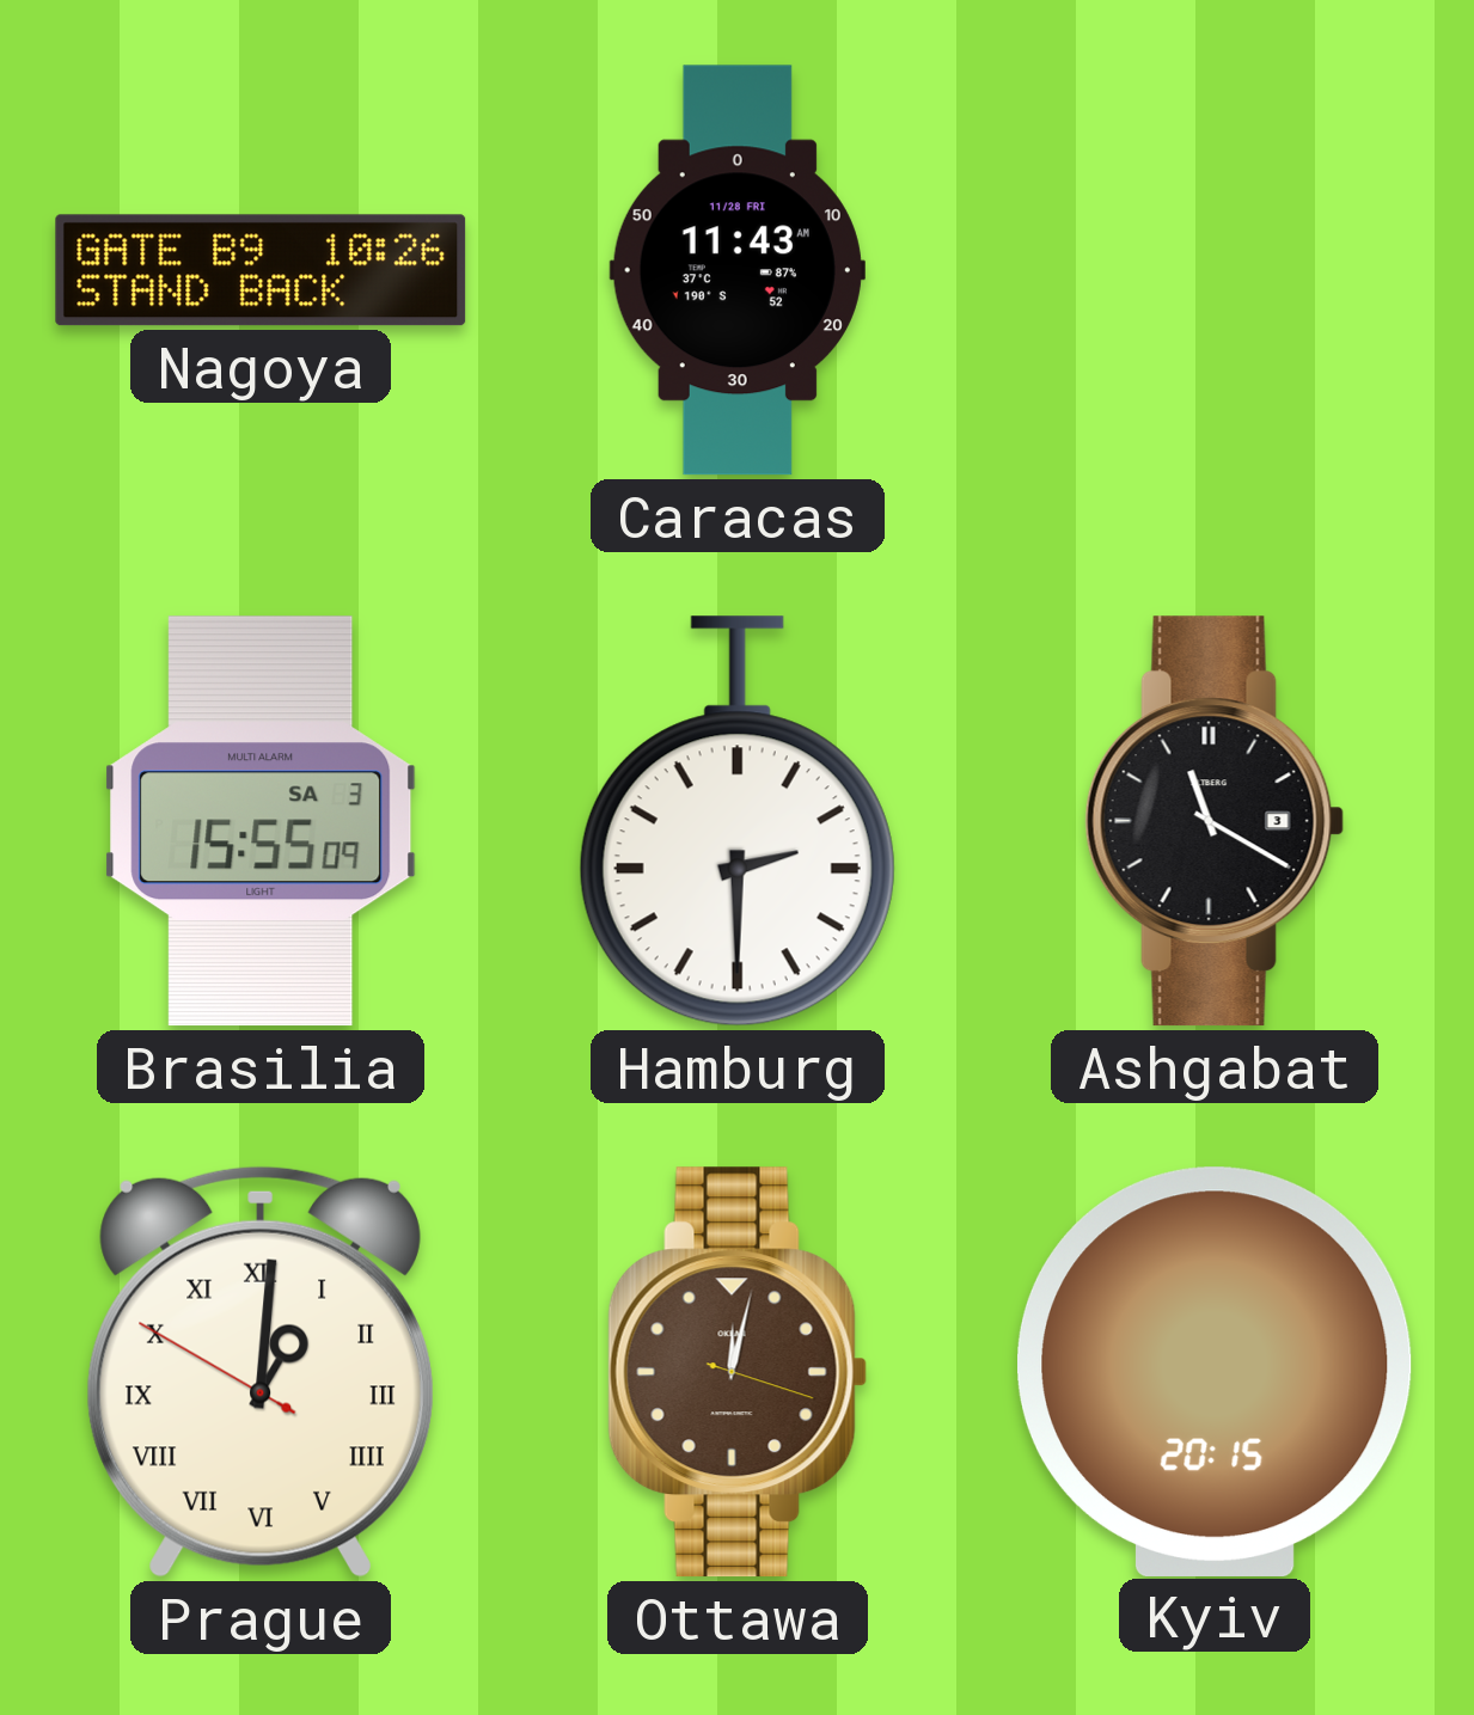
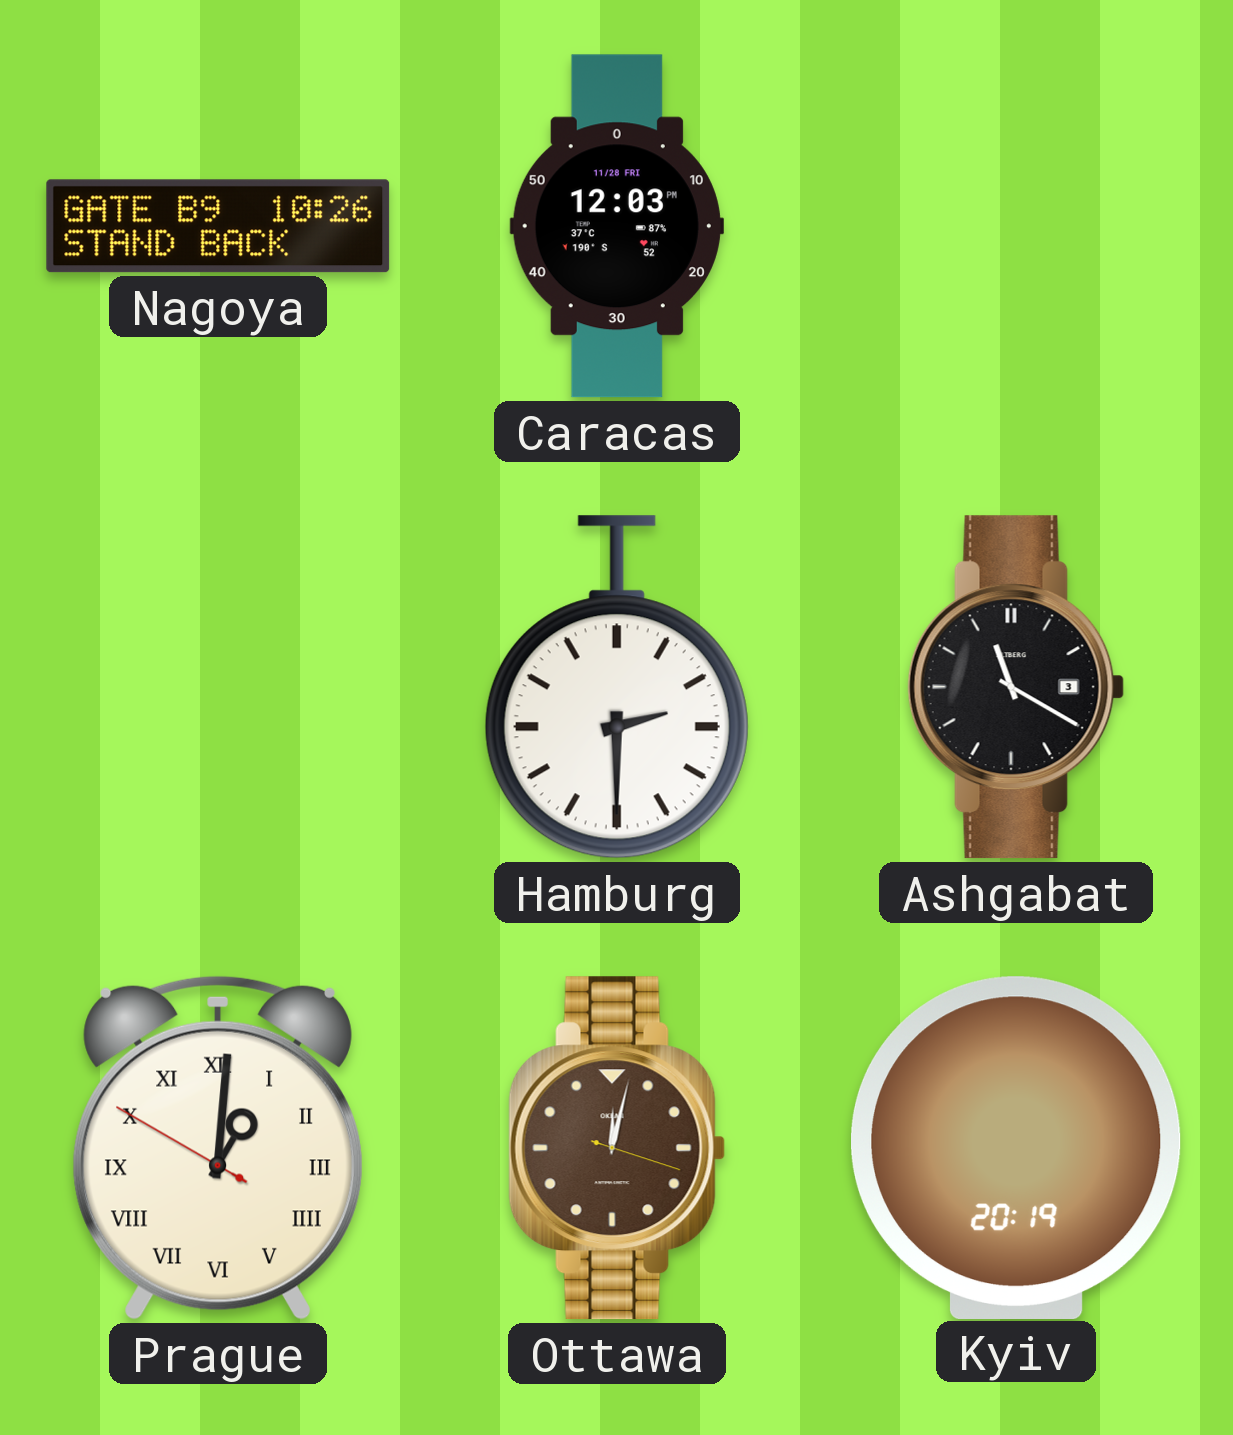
Caracas: 11:43 -> 12:03
Brasilia: 15:55 -> none
Kyiv: 20:15 -> 20:19
